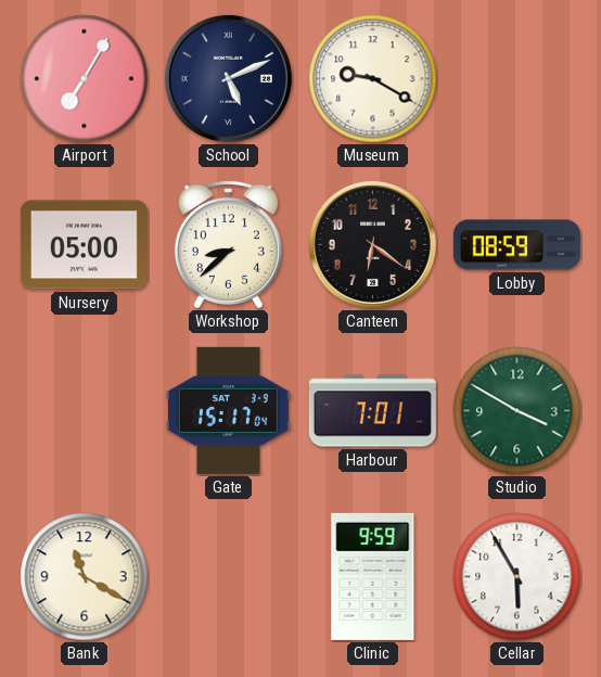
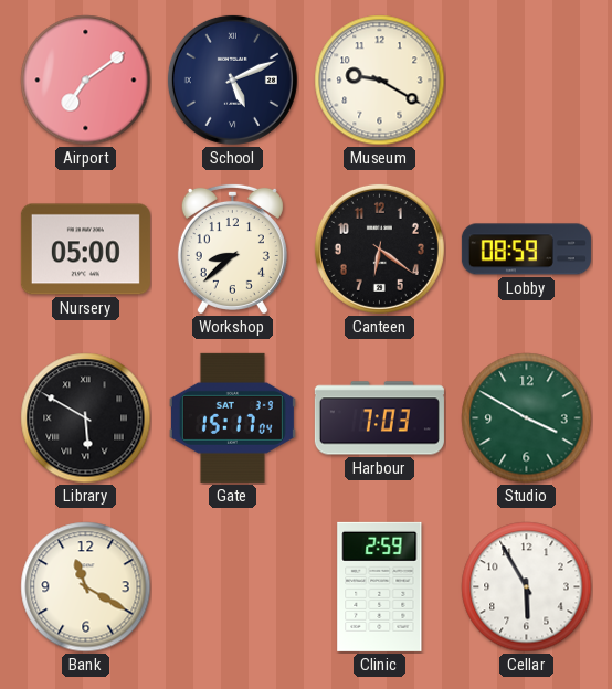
Airport: 7:05 -> 7:09
Library: none -> 5:50
Harbour: 7:01 -> 7:03
Clinic: 9:59 -> 2:59
